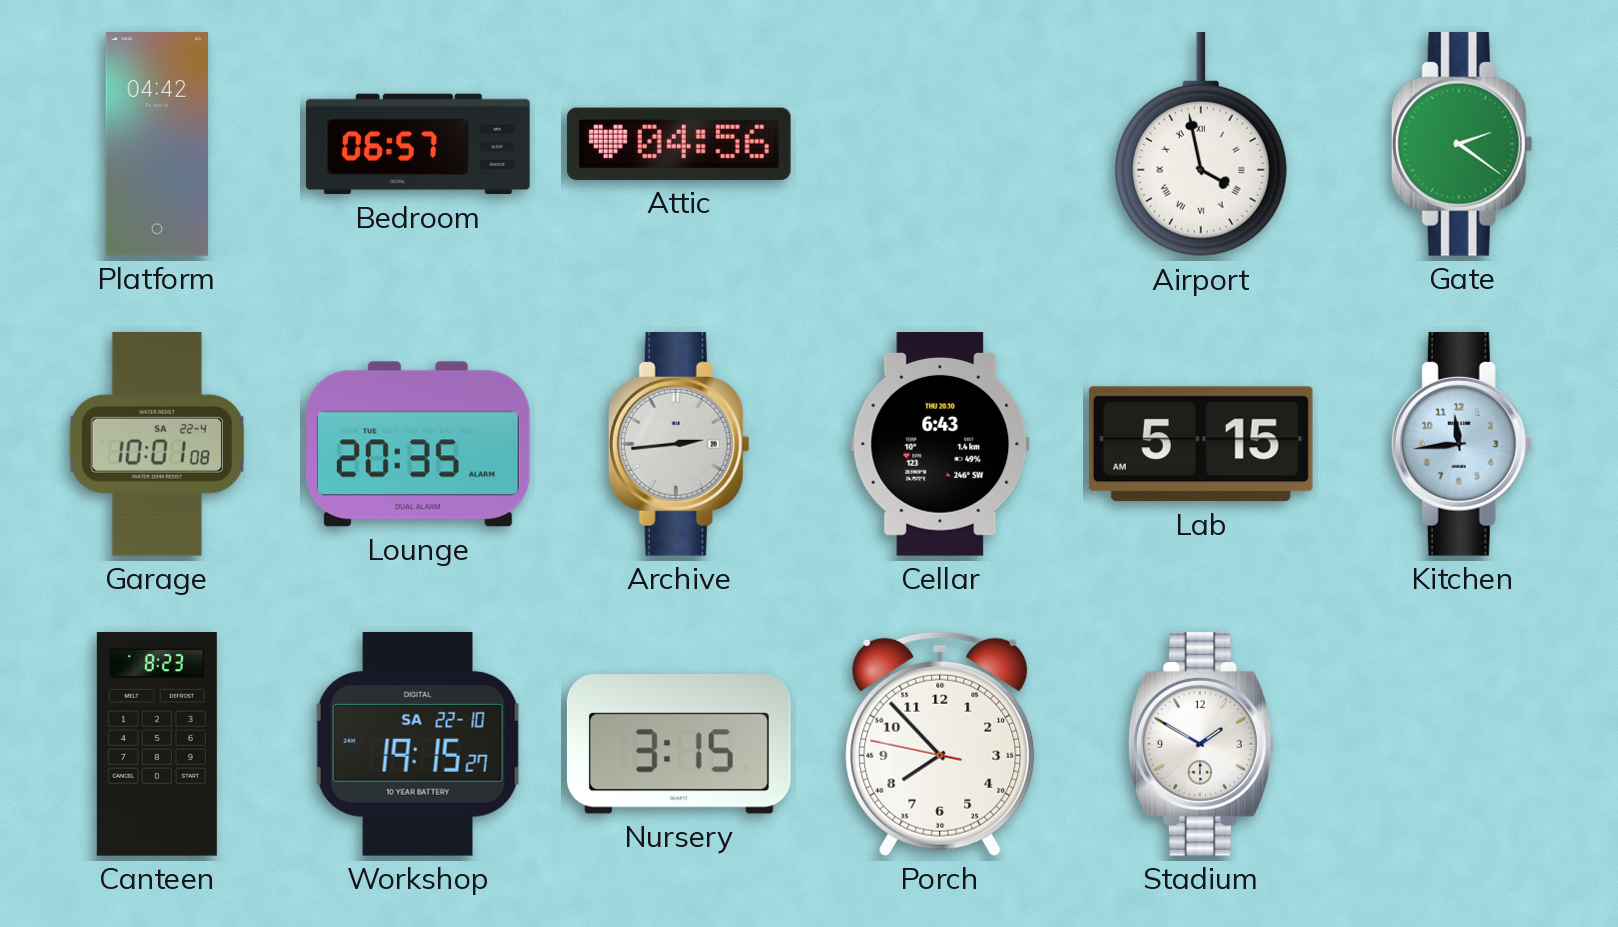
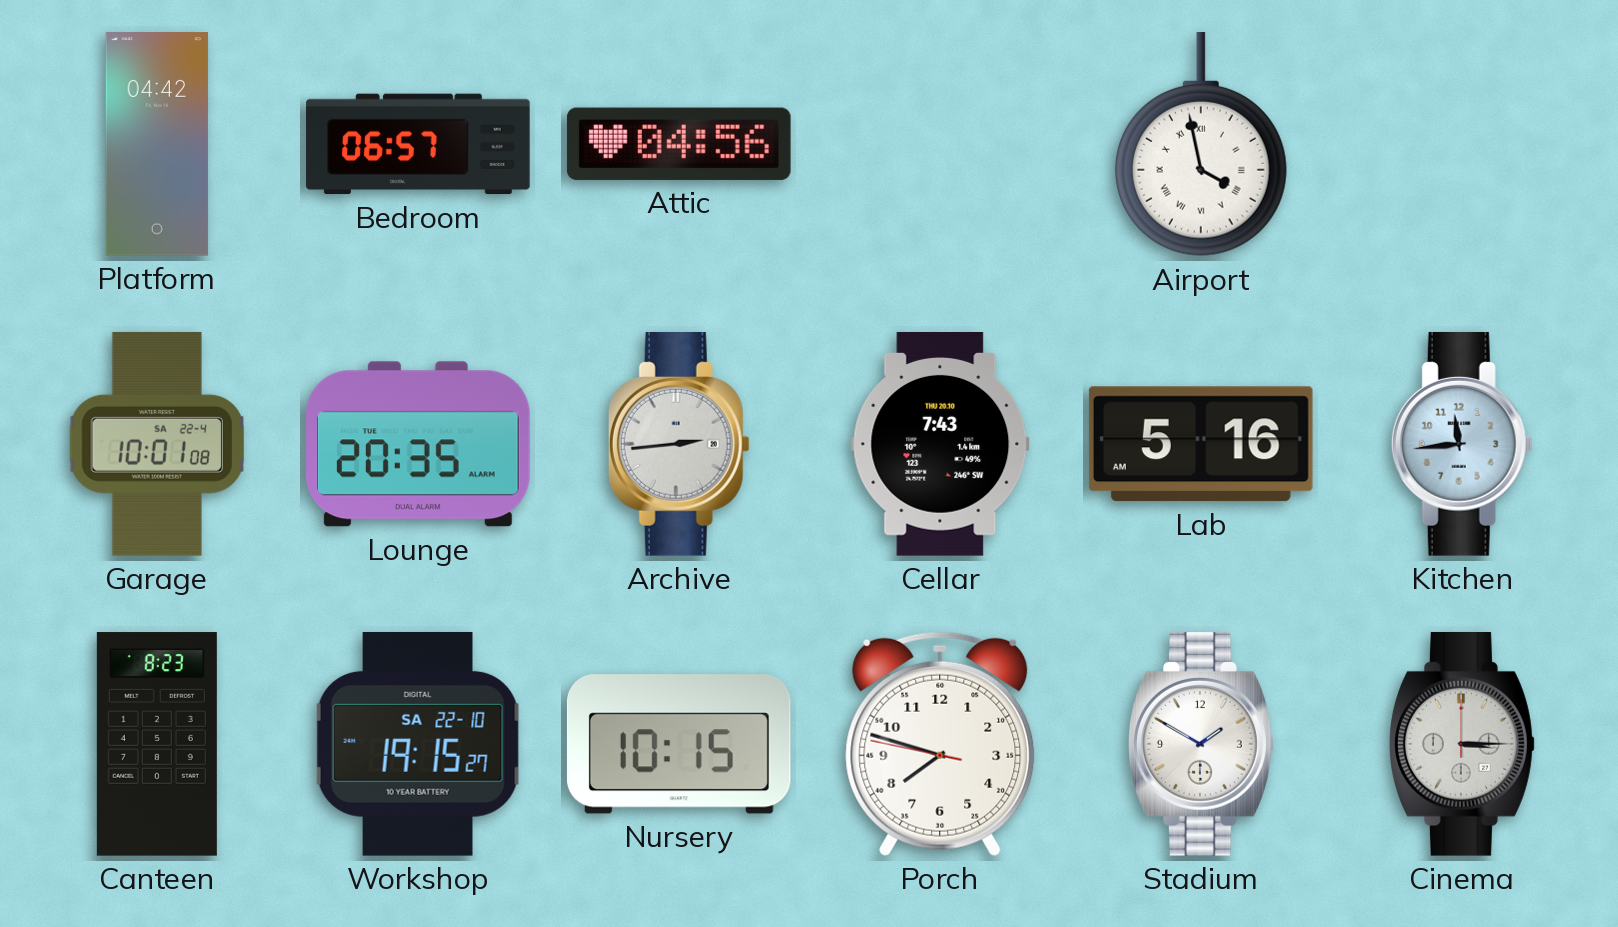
Gate: 2:21 -> none
Cellar: 6:43 -> 7:43
Lab: 5:15 -> 5:16
Nursery: 3:15 -> 10:15
Porch: 7:52 -> 7:47
Cinema: none -> 3:15
